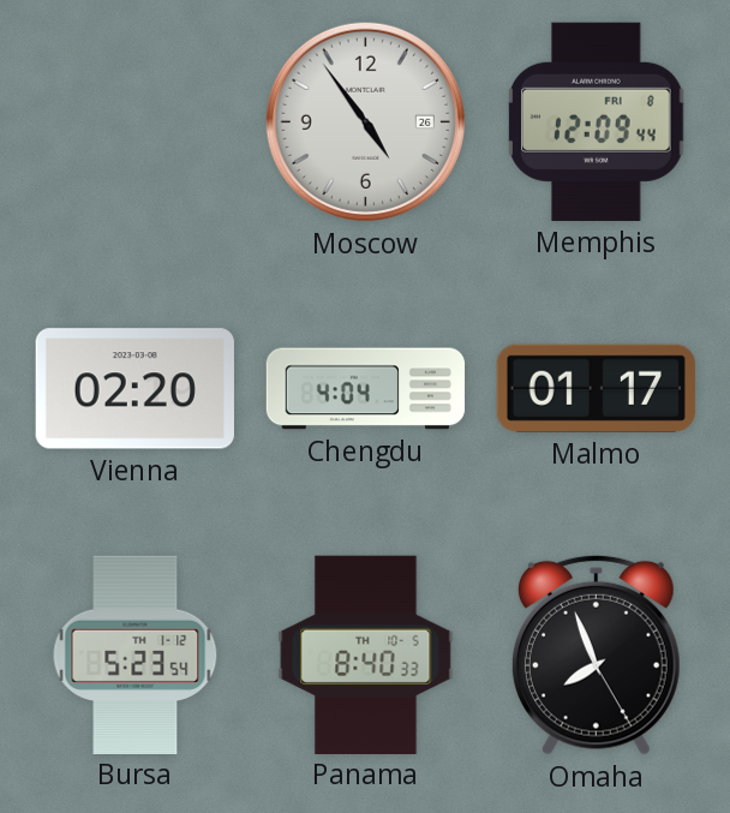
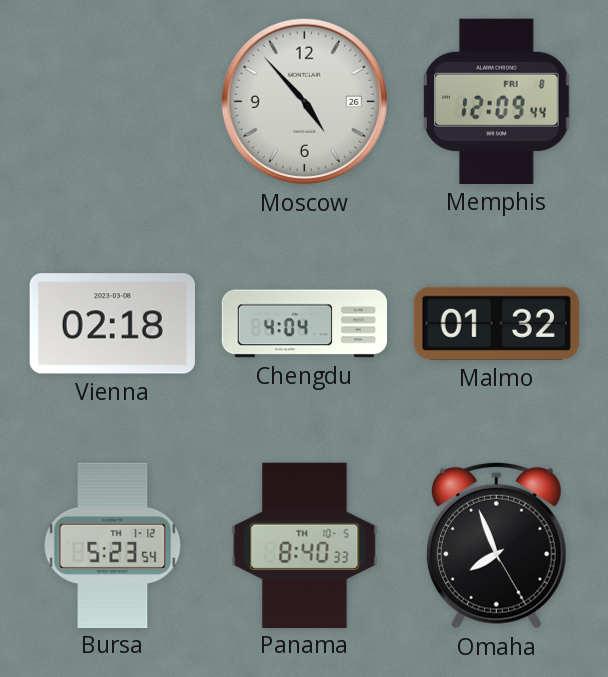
Moscow: 4:54 -> 4:53
Vienna: 02:20 -> 02:18
Malmo: 01:17 -> 01:32
